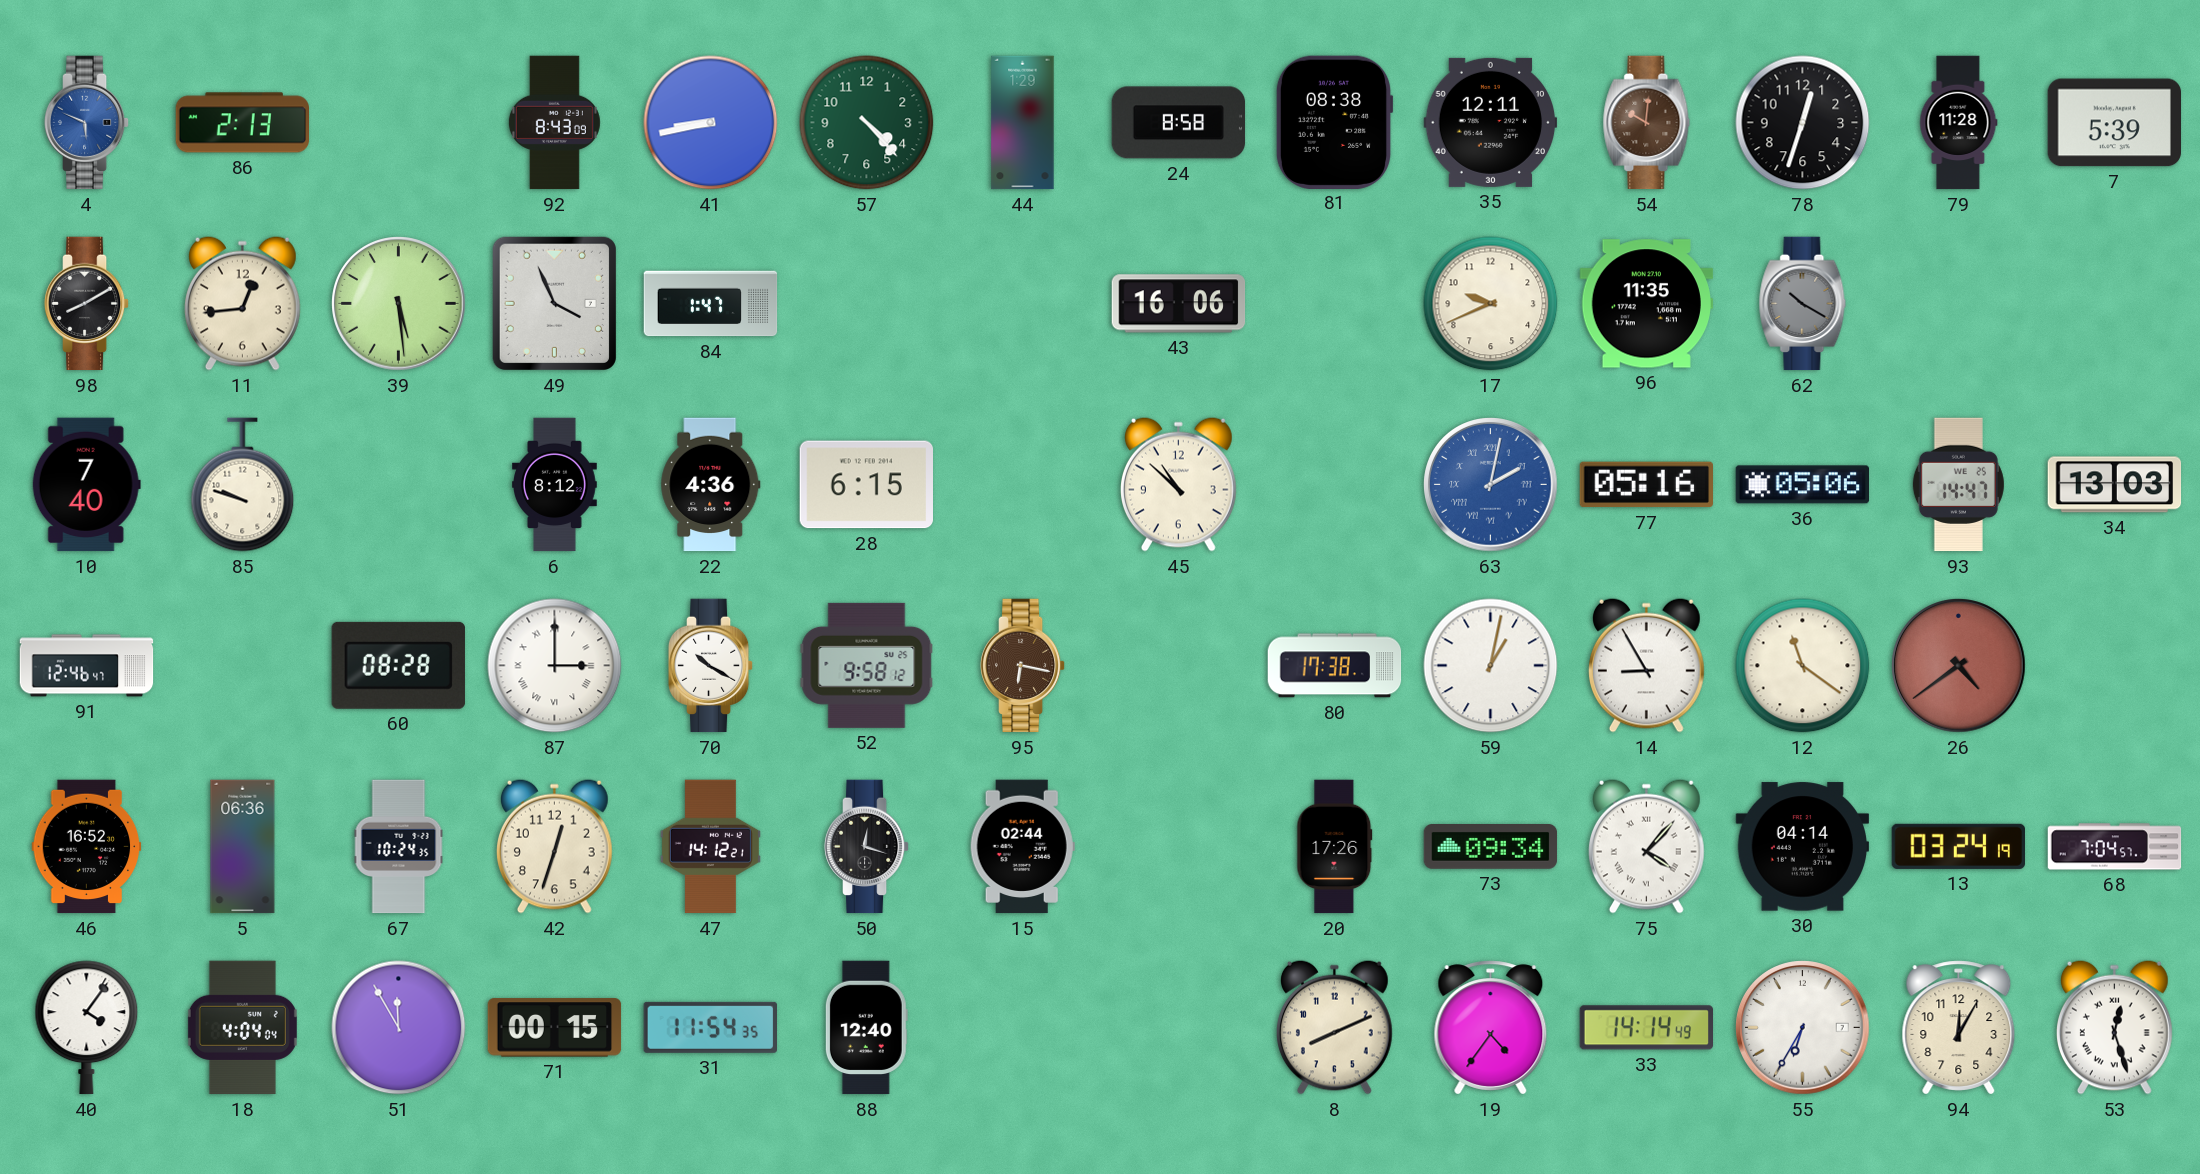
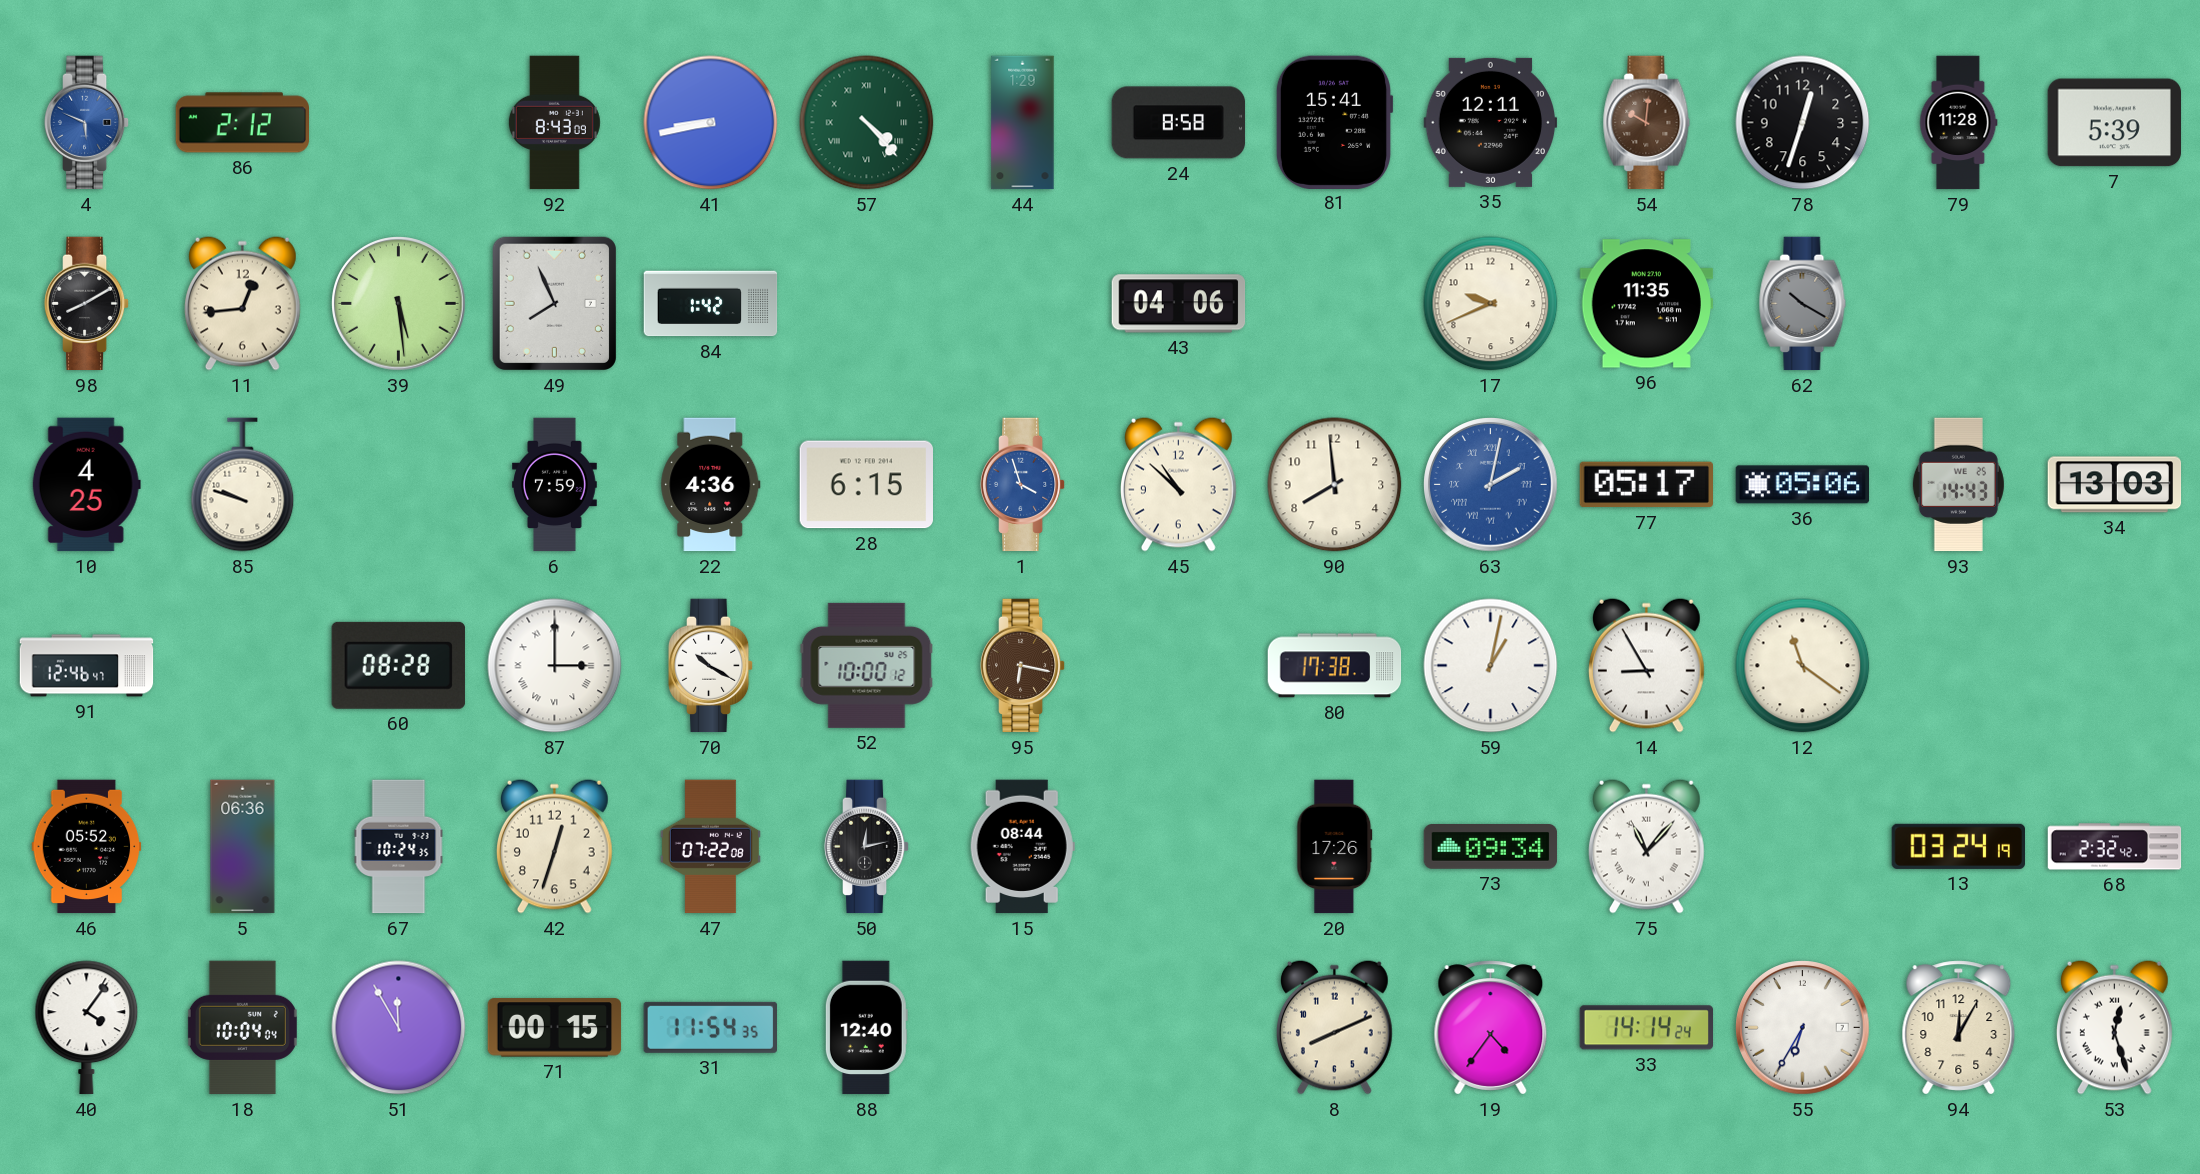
86: 2:13 -> 2:12
57 numerals: Arabic -> Roman
81: 08:38 -> 15:41
49: 3:56 -> 7:56
84: 1:47 -> 1:42
43: 16:06 -> 04:06
10: 7:40 -> 4:25
6: 8:12 -> 7:59
1: none -> 3:57
90: none -> 7:59
77: 05:16 -> 05:17
93: 14:47 -> 14:43
52: 9:58 -> 10:00
26: 4:39 -> none
46: 16:52 -> 05:52
47: 14:12 -> 07:22
50: 12:18 -> 12:13
15: 02:44 -> 08:44
75: 4:07 -> 11:07
30: 04:14 -> none
68: 7:04 -> 2:32
18: 4:04 -> 10:04
33: 14:14:49 -> 14:14:24
